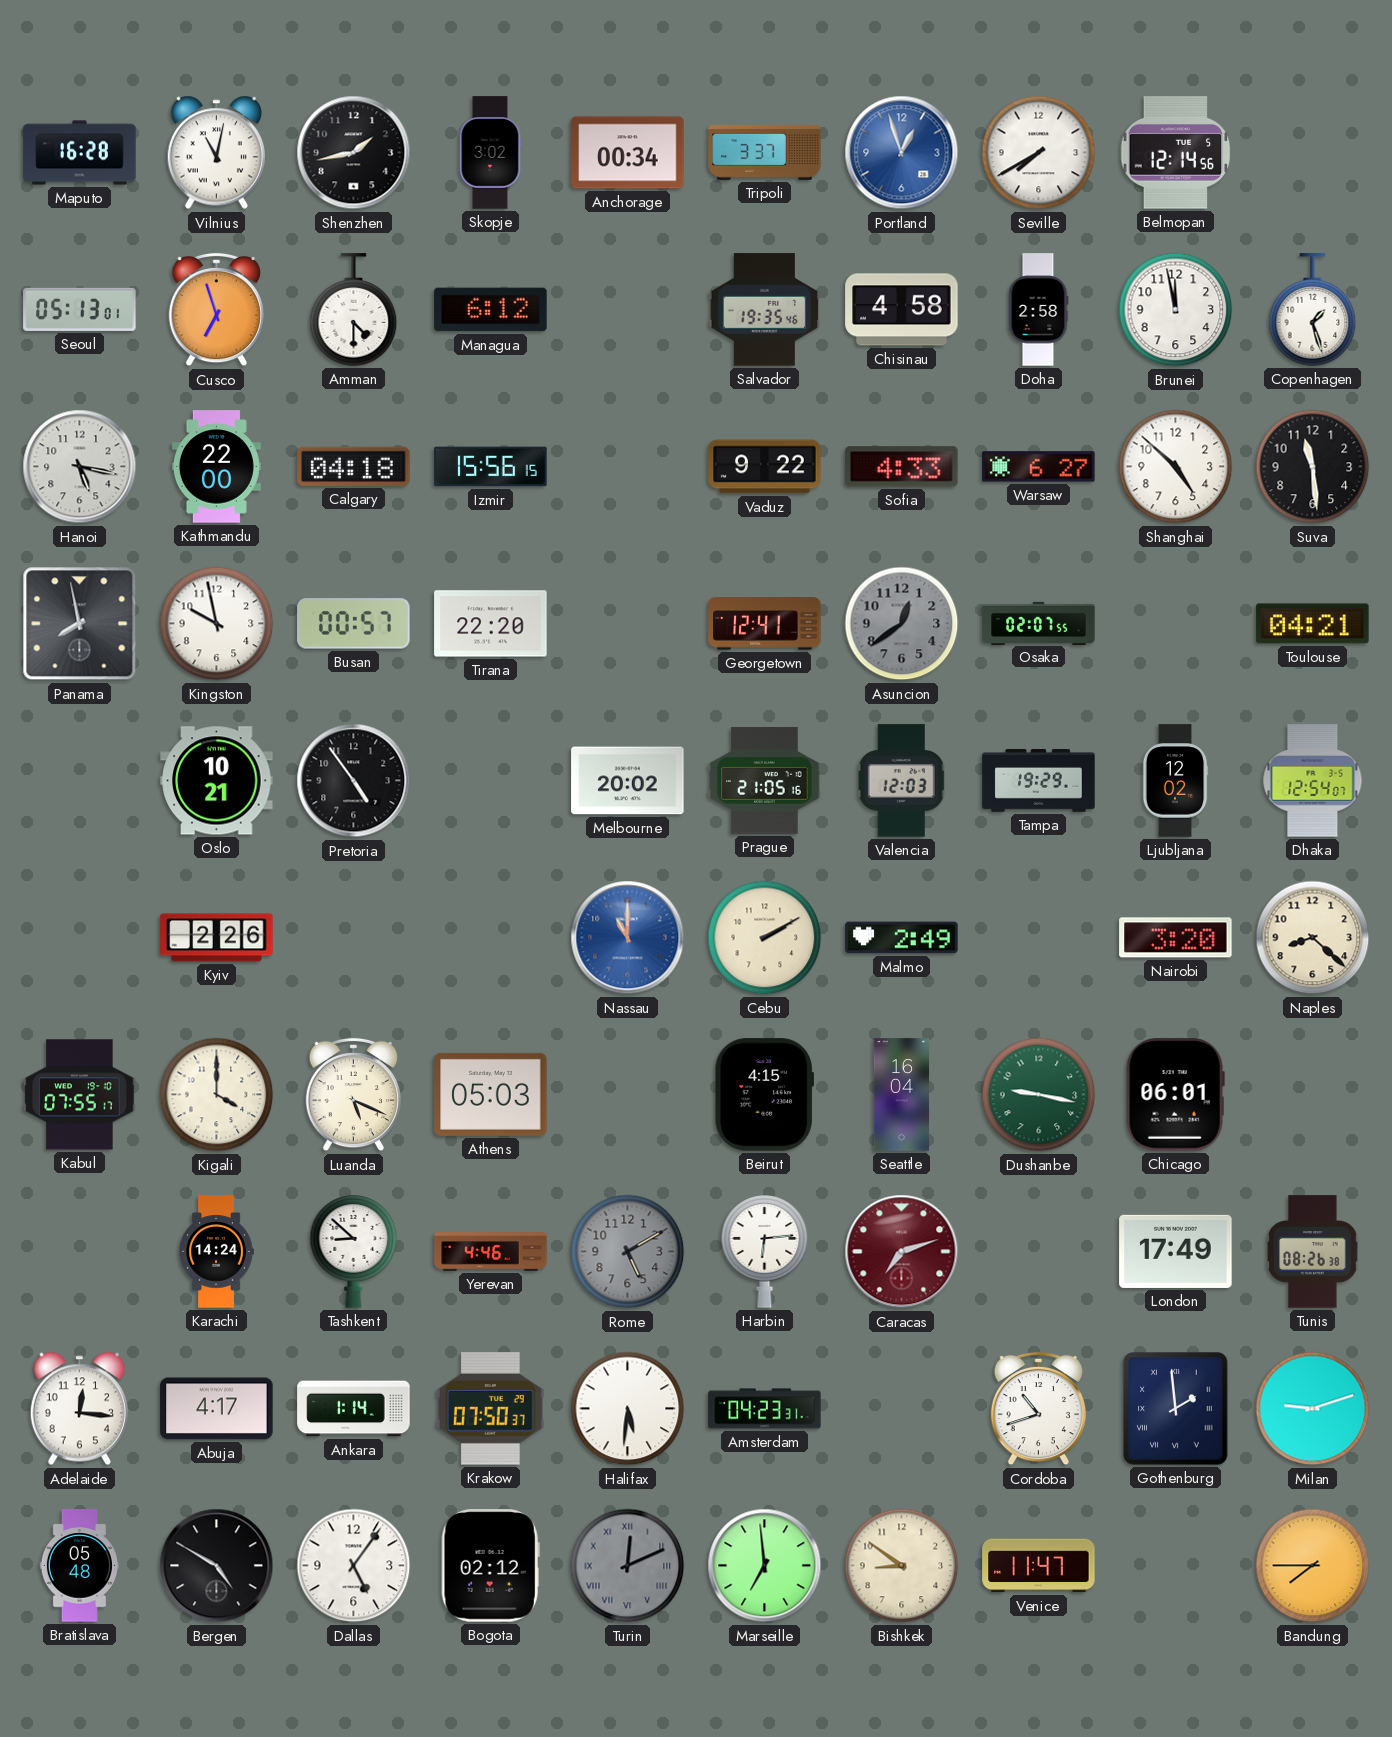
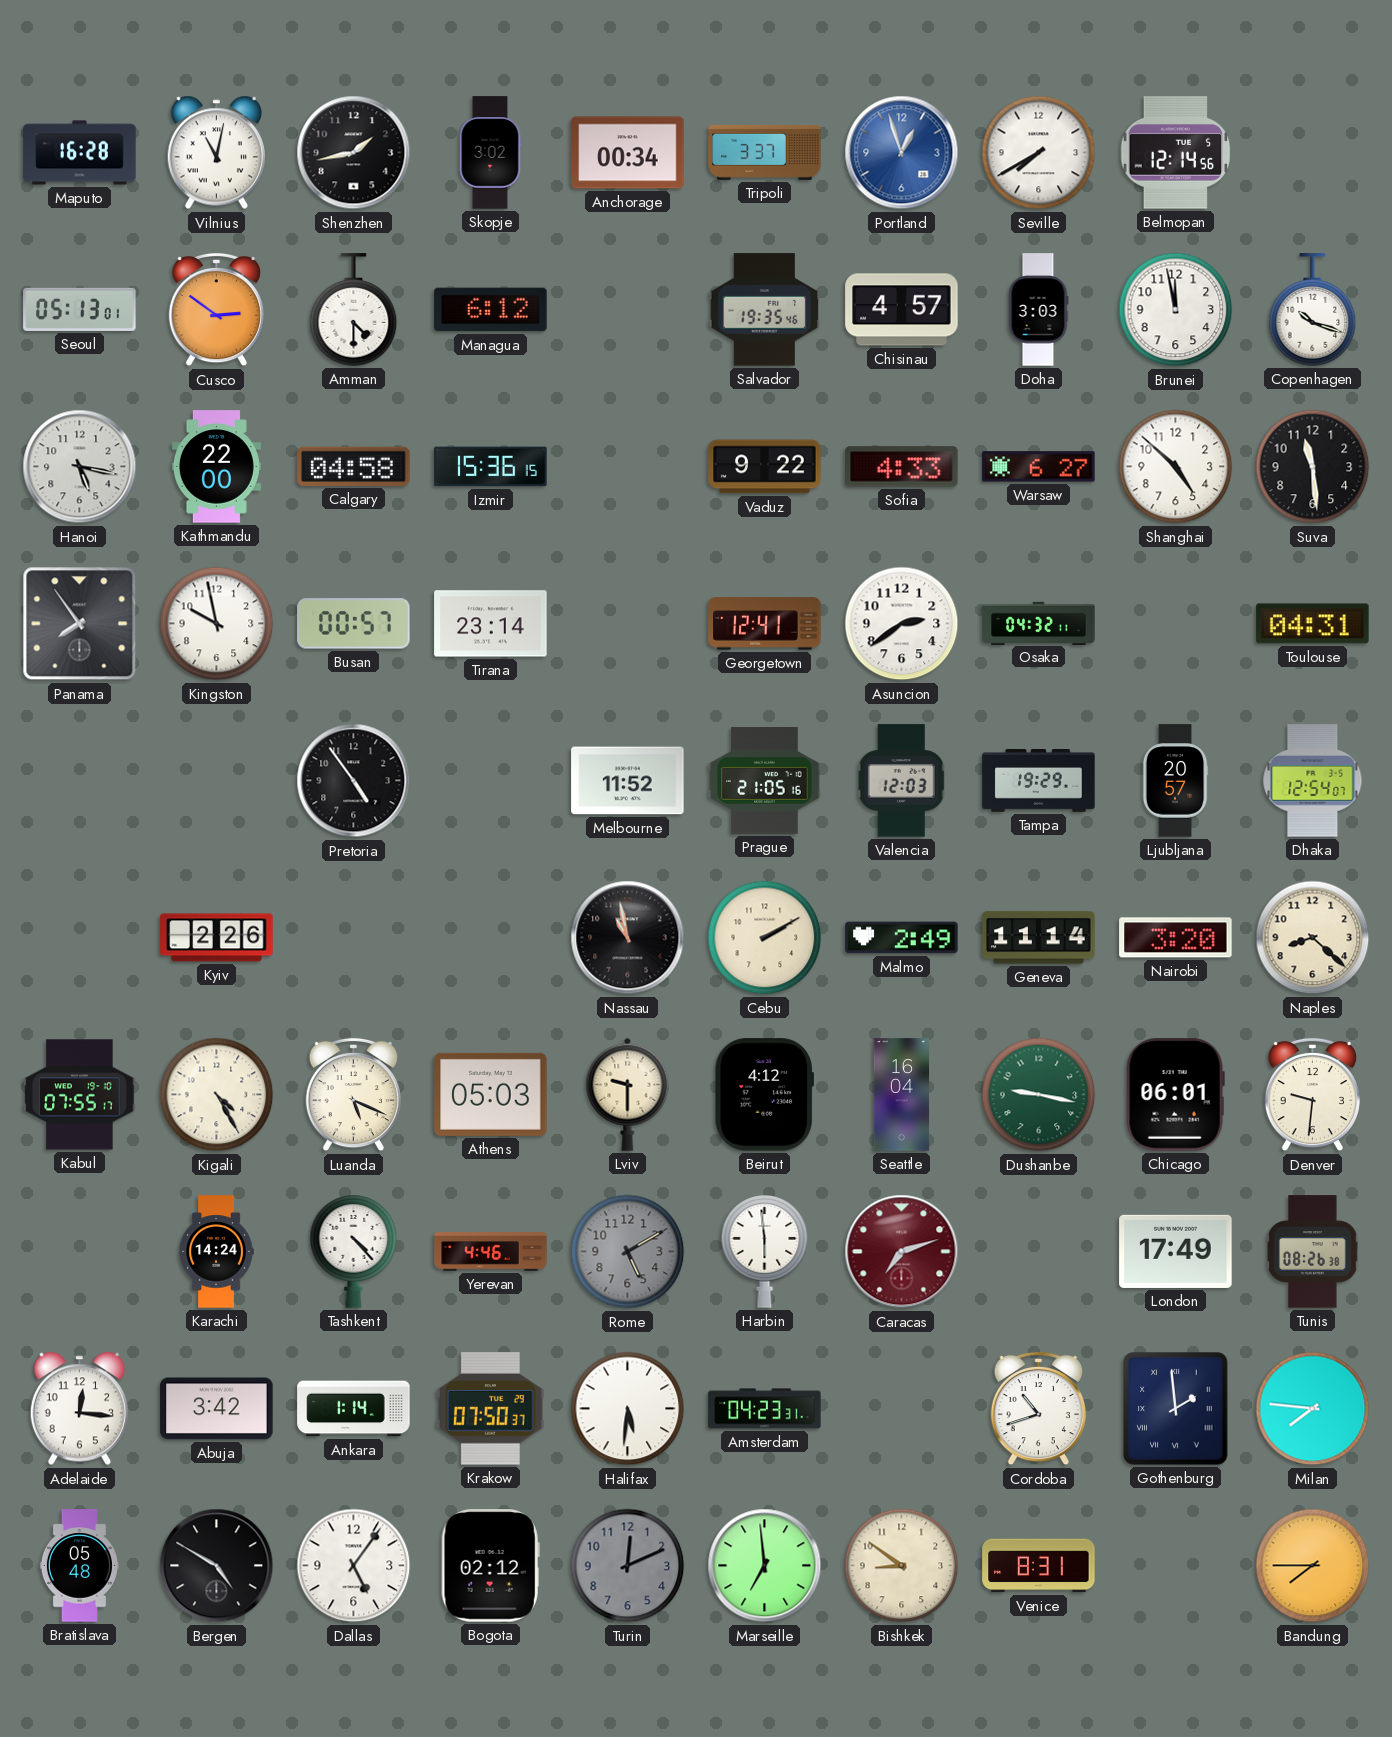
Cusco: 6:57 -> 2:51
Chisinau: 4:58 -> 4:57
Doha: 2:58 -> 3:03
Copenhagen: 1:27 -> 10:18
Calgary: 04:18 -> 04:58
Izmir: 15:56 -> 15:36
Panama: 7:58 -> 7:54
Tirana: 22:20 -> 23:14
Asuncion: 12:39 -> 2:39
Asuncion dial: grey -> white
Osaka: 02:07 -> 04:32
Toulouse: 04:21 -> 04:31
Oslo: 10:21 -> none
Melbourne: 20:02 -> 11:52
Ljubljana: 12:02 -> 20:57
Nassau: 11:00 -> 10:58
Nassau dial: blue -> black
Geneva: none -> 11:14
Kigali: 4:00 -> 4:25
Lviv: none -> 9:30
Beirut: 4:15 -> 4:12
Denver: none -> 9:31
Tashkent: 8:52 -> 4:23
Harbin: 6:14 -> 5:59
Abuja: 4:17 -> 3:42
Milan: 9:12 -> 7:46
Turin numerals: Roman -> Arabic
Venice: 11:47 -> 8:31
